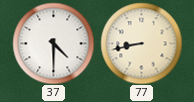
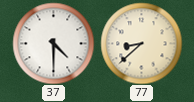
77: 8:43 -> 8:38
